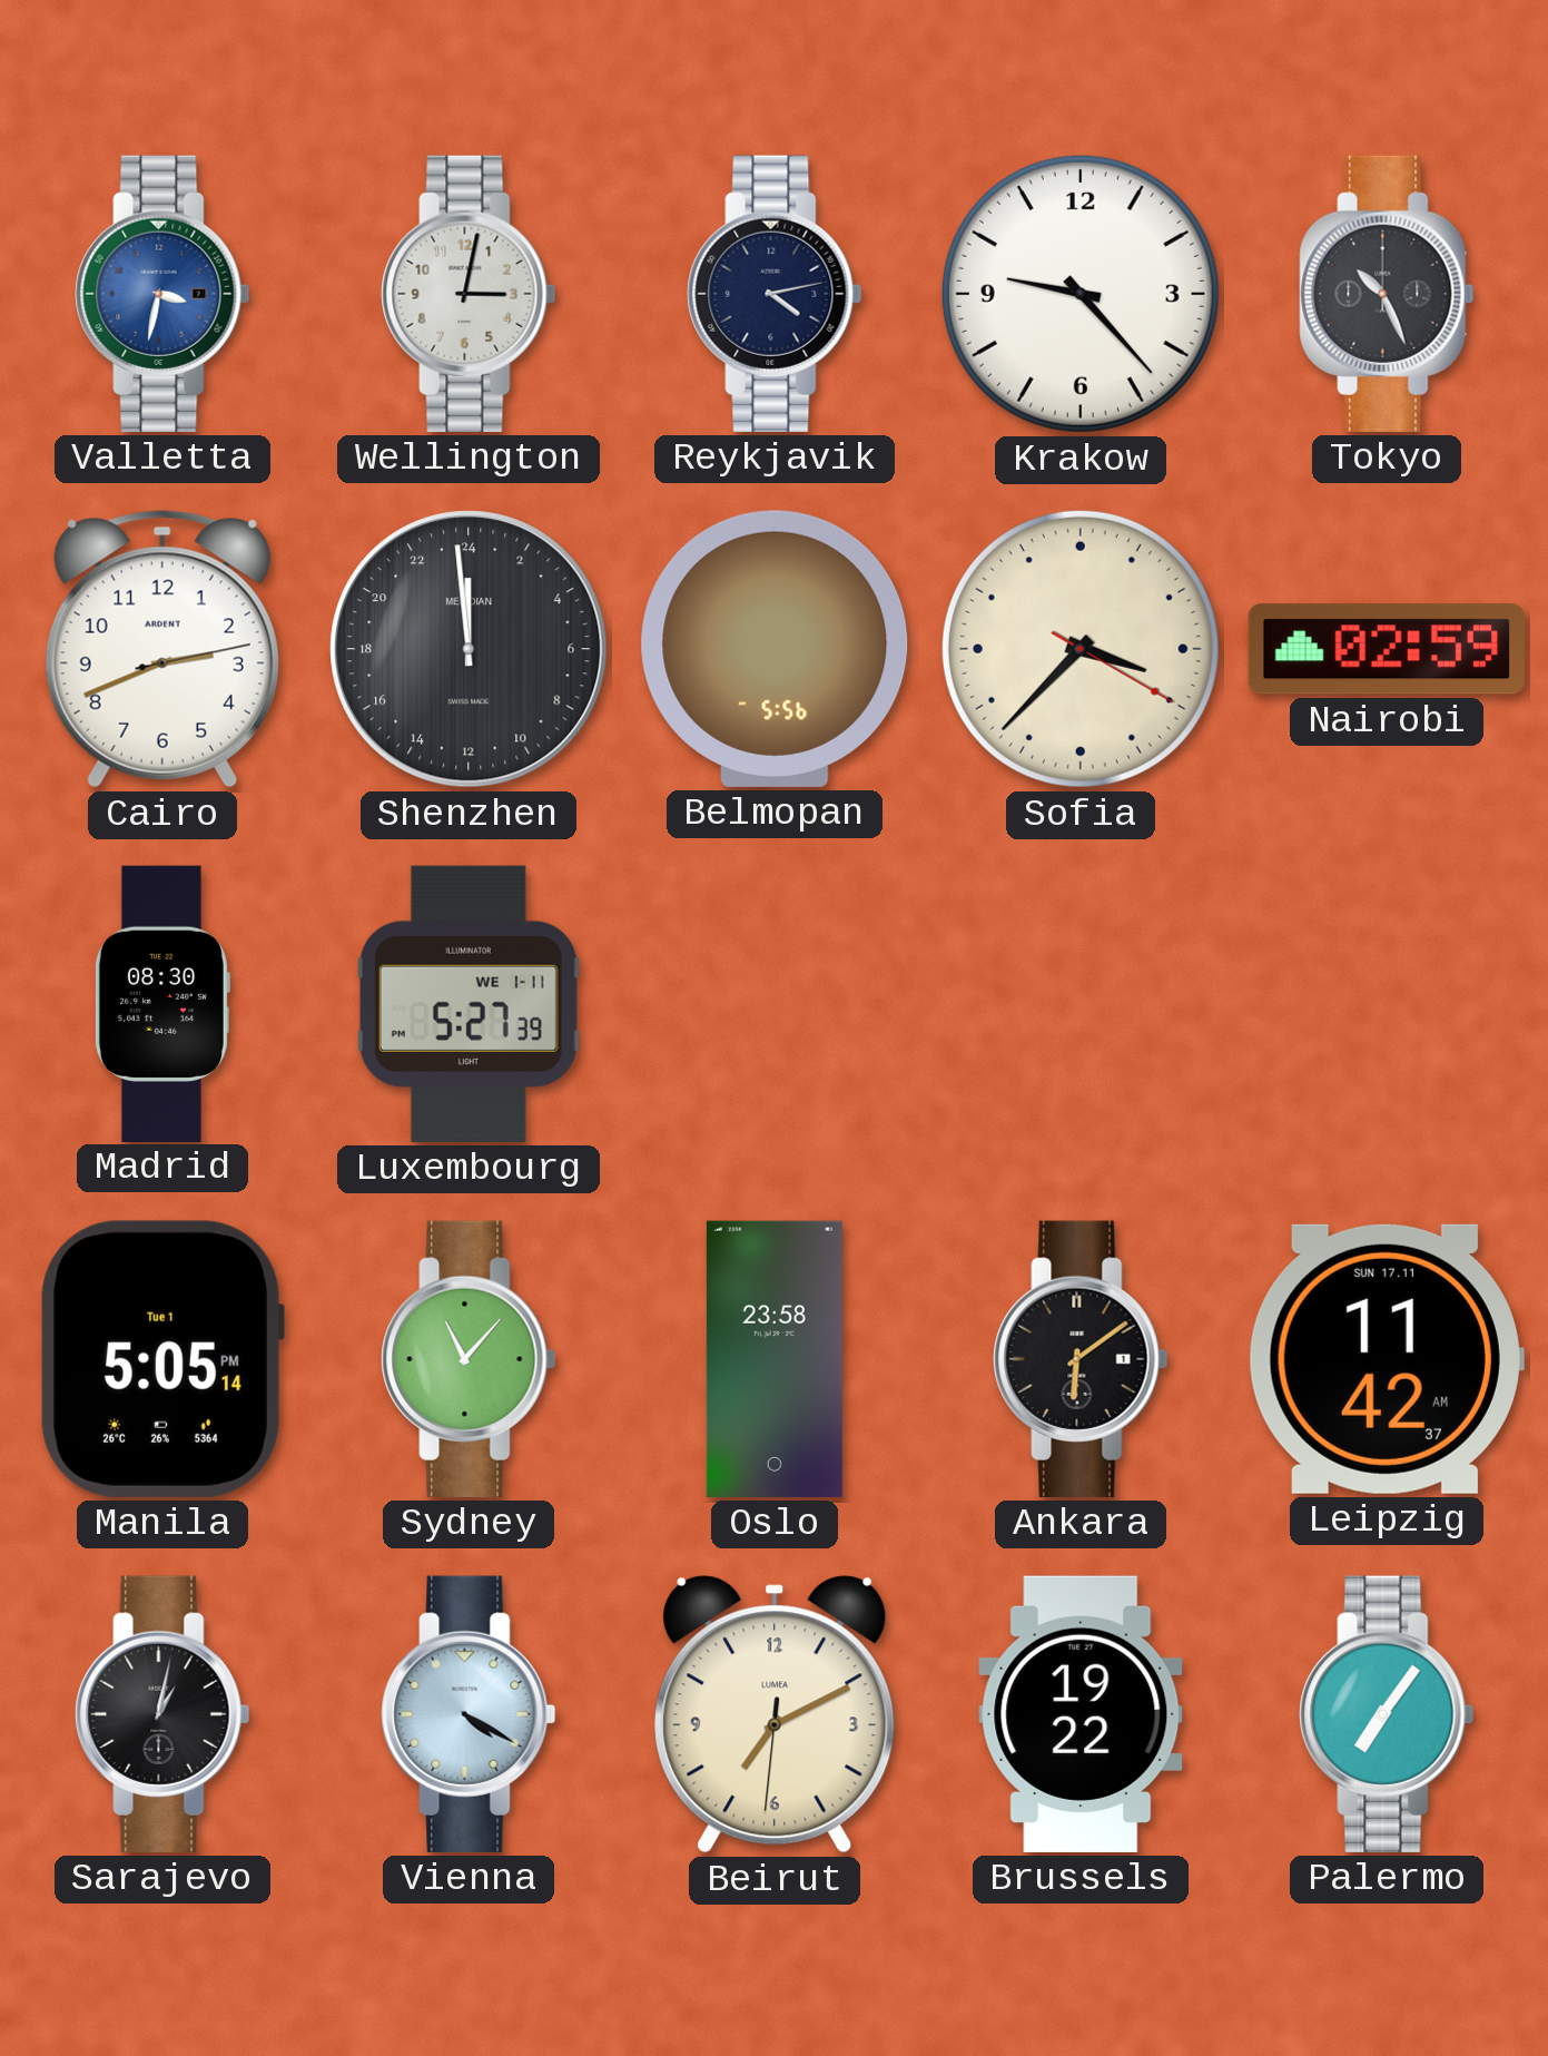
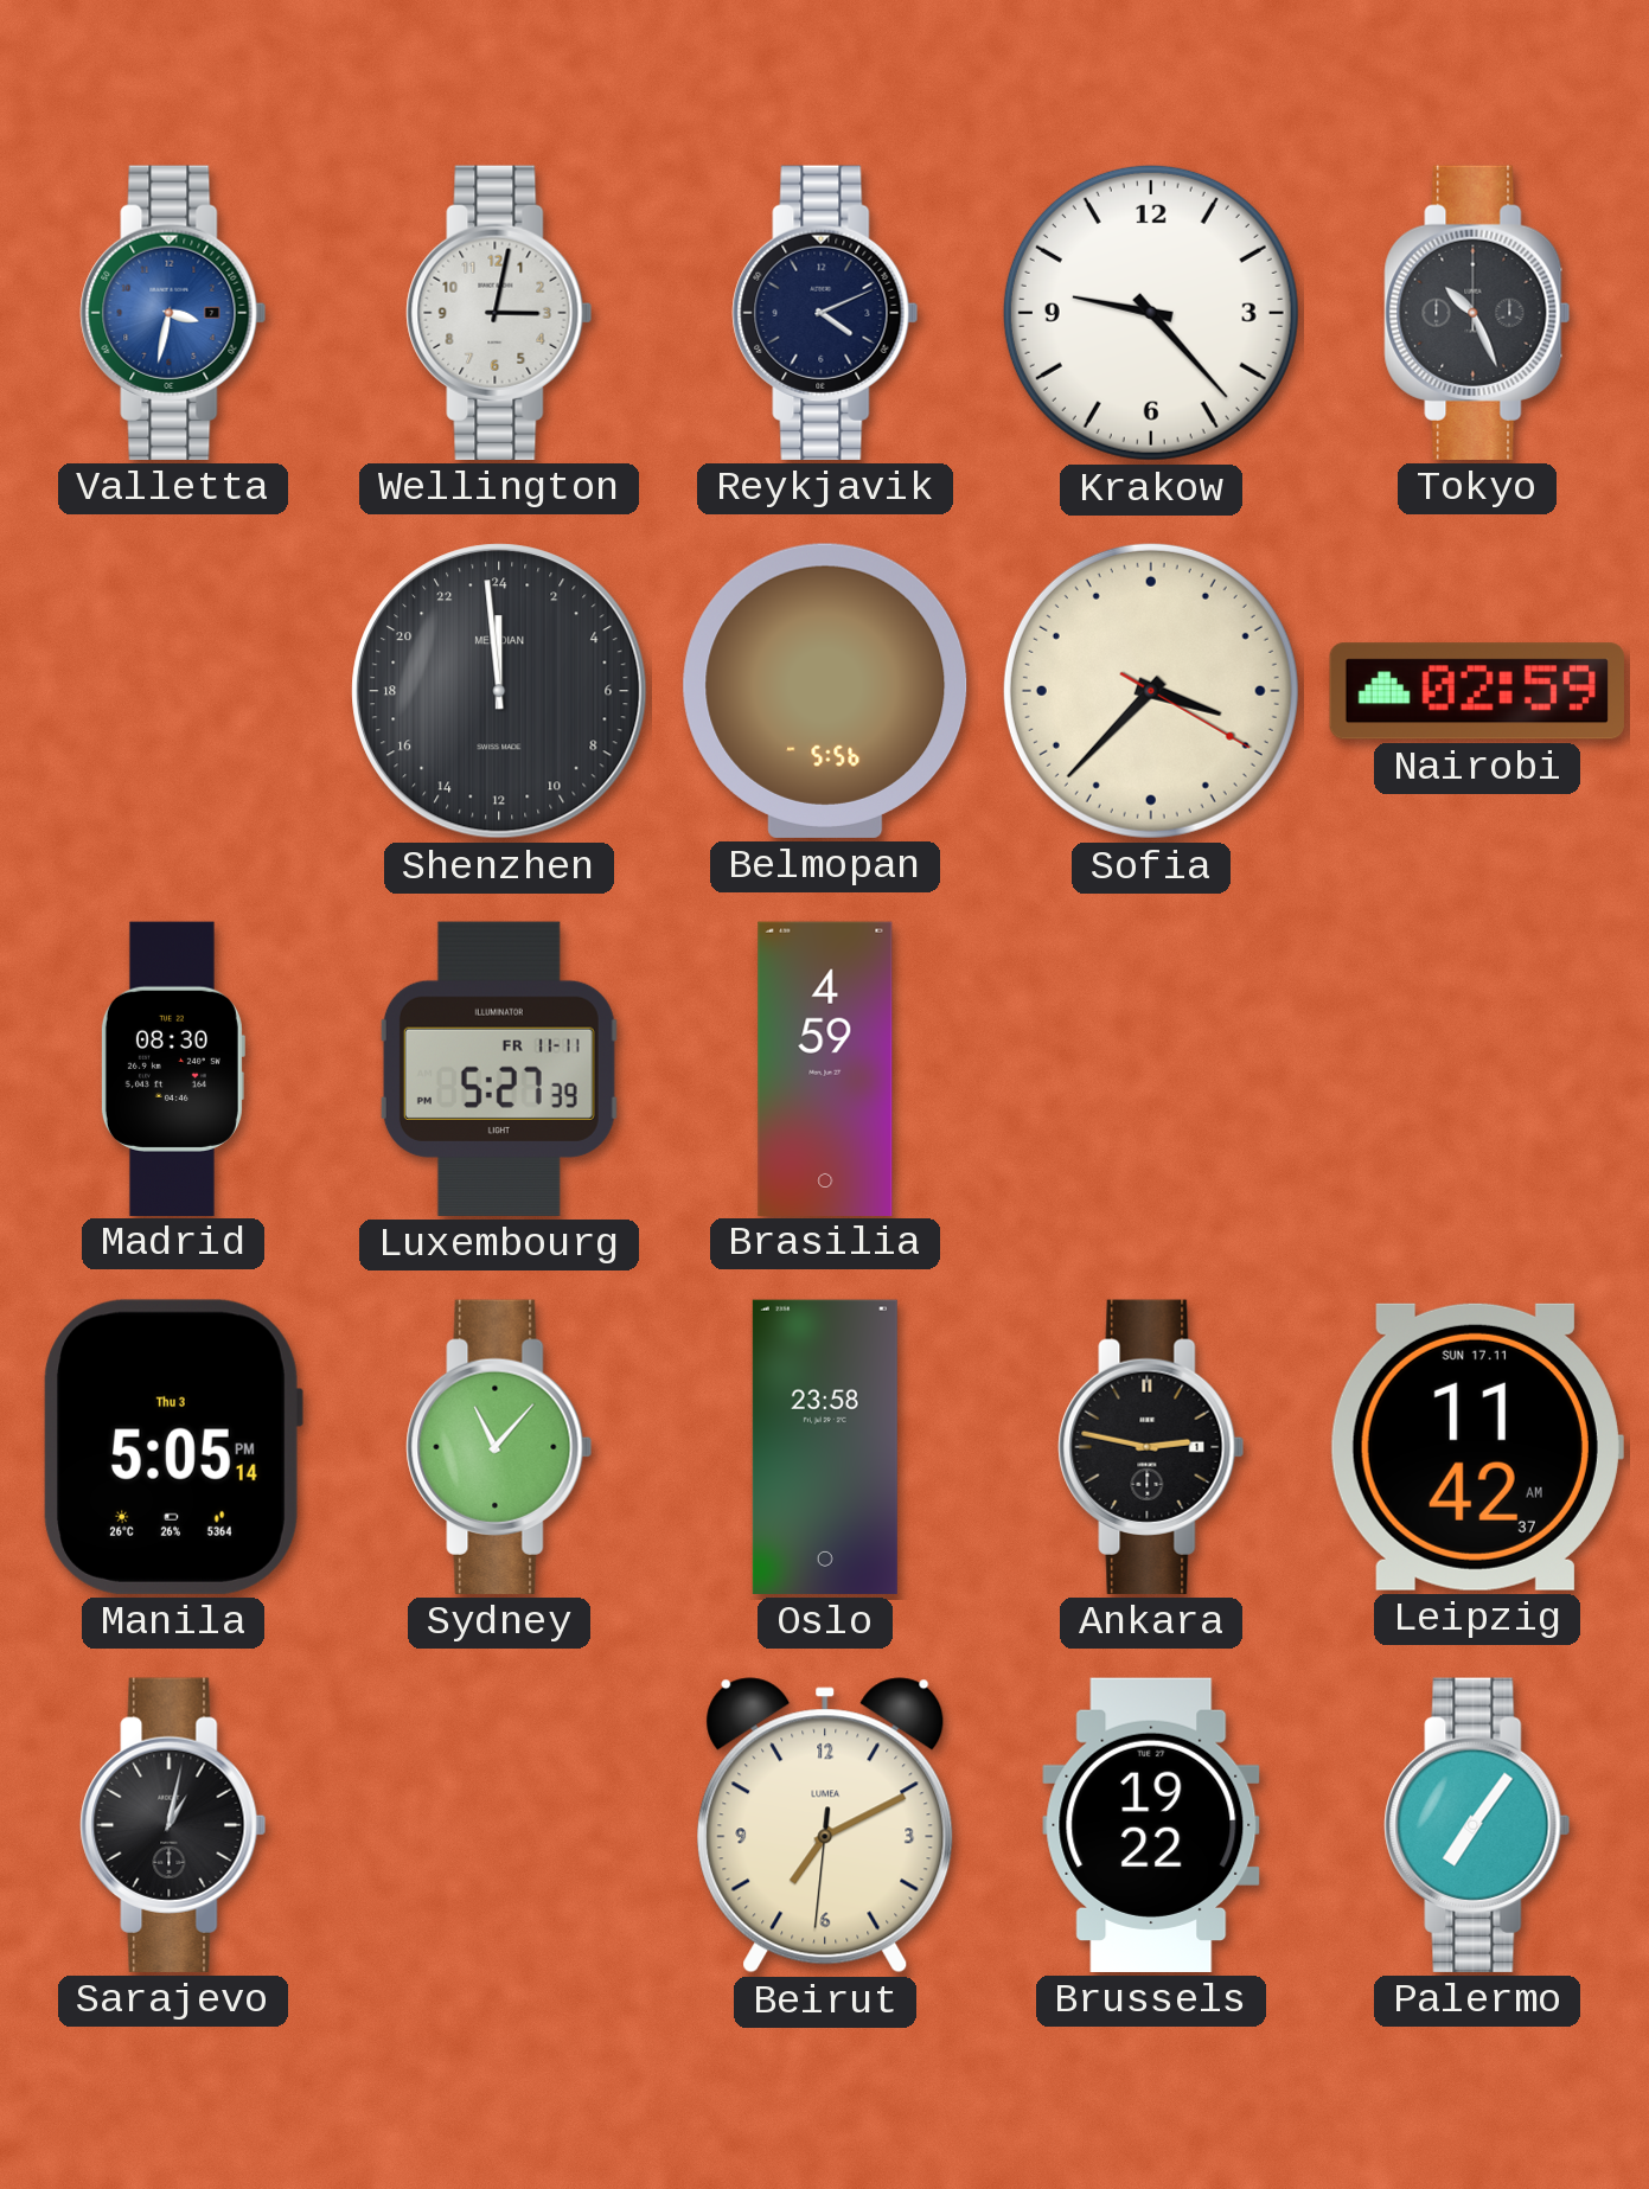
Reykjavik: 4:13 -> 4:11
Cairo: 2:41 -> none
Luxembourg date: WE 1-11 -> FR 11-11
Brasilia: none -> 4:59
Manila date: Tue 1 -> Thu 3
Ankara: 6:09 -> 2:47
Vienna: 4:20 -> none
